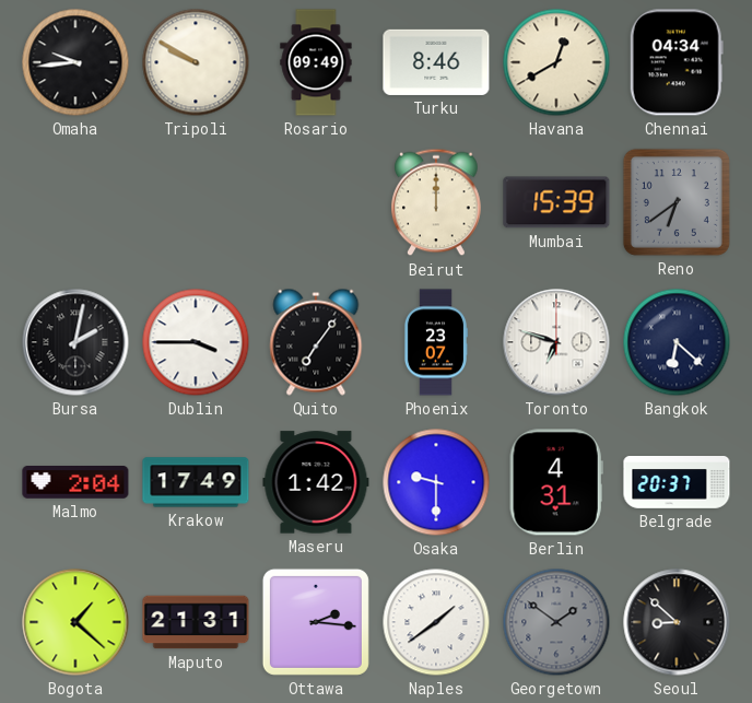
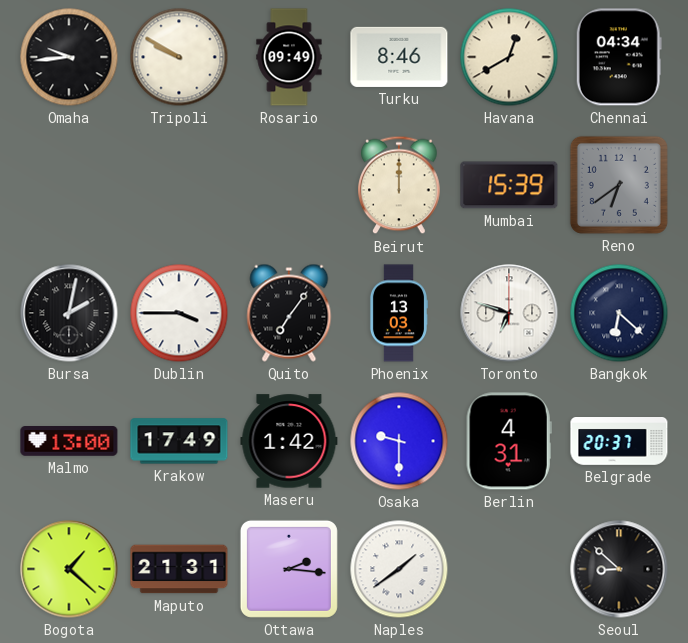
Phoenix: 23:07 -> 13:03
Malmo: 2:04 -> 13:00
Georgetown: 1:51 -> none
